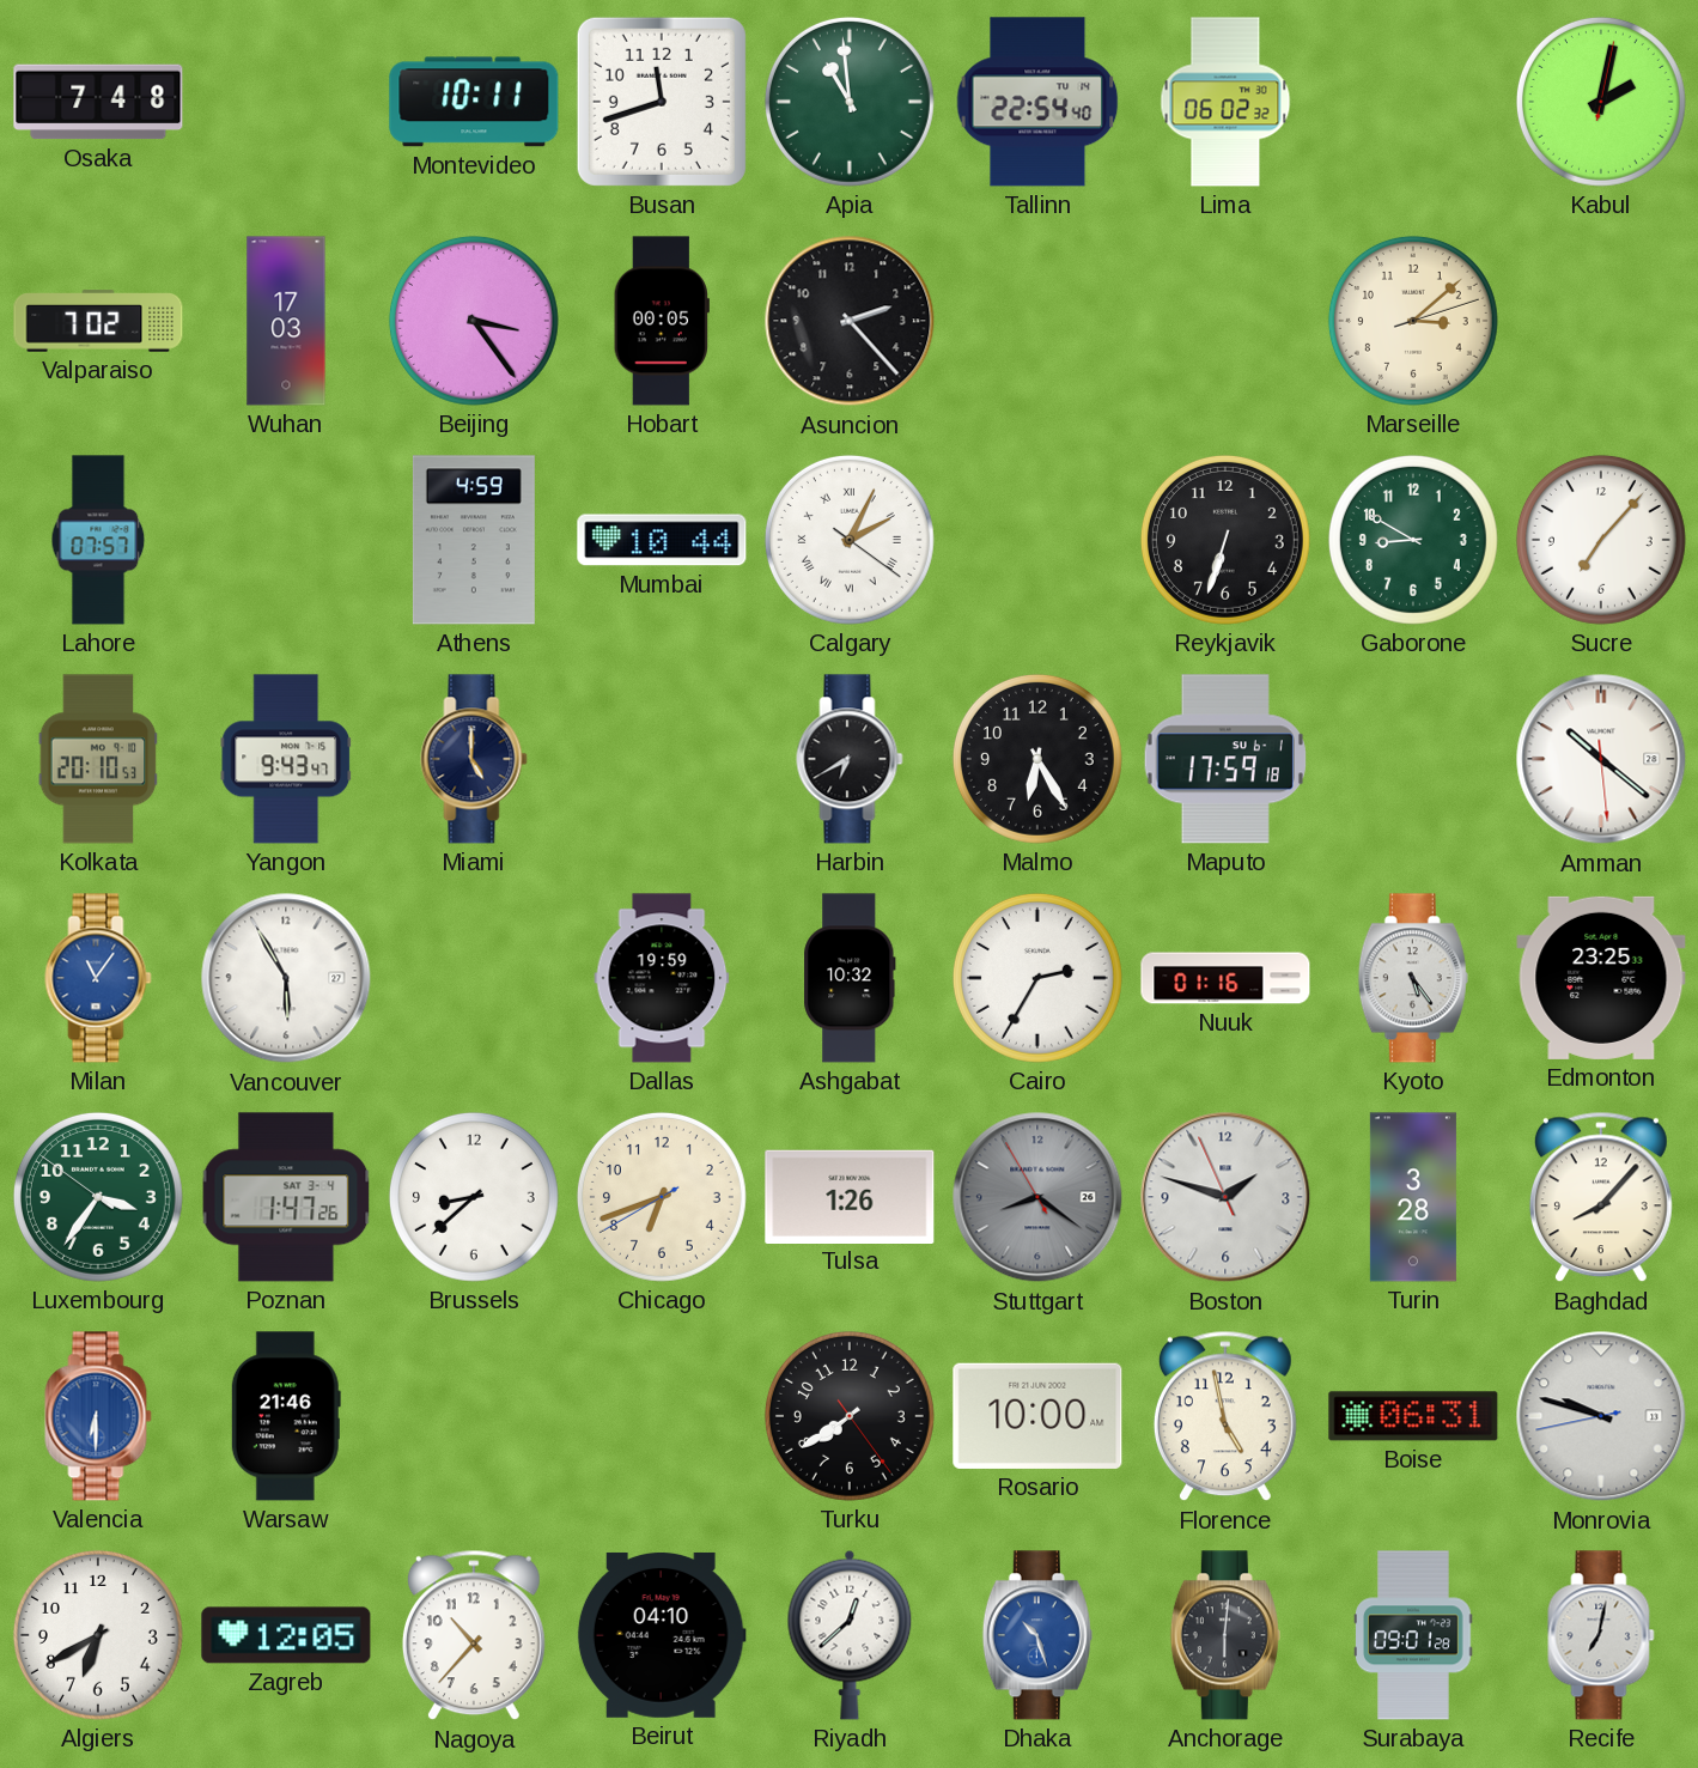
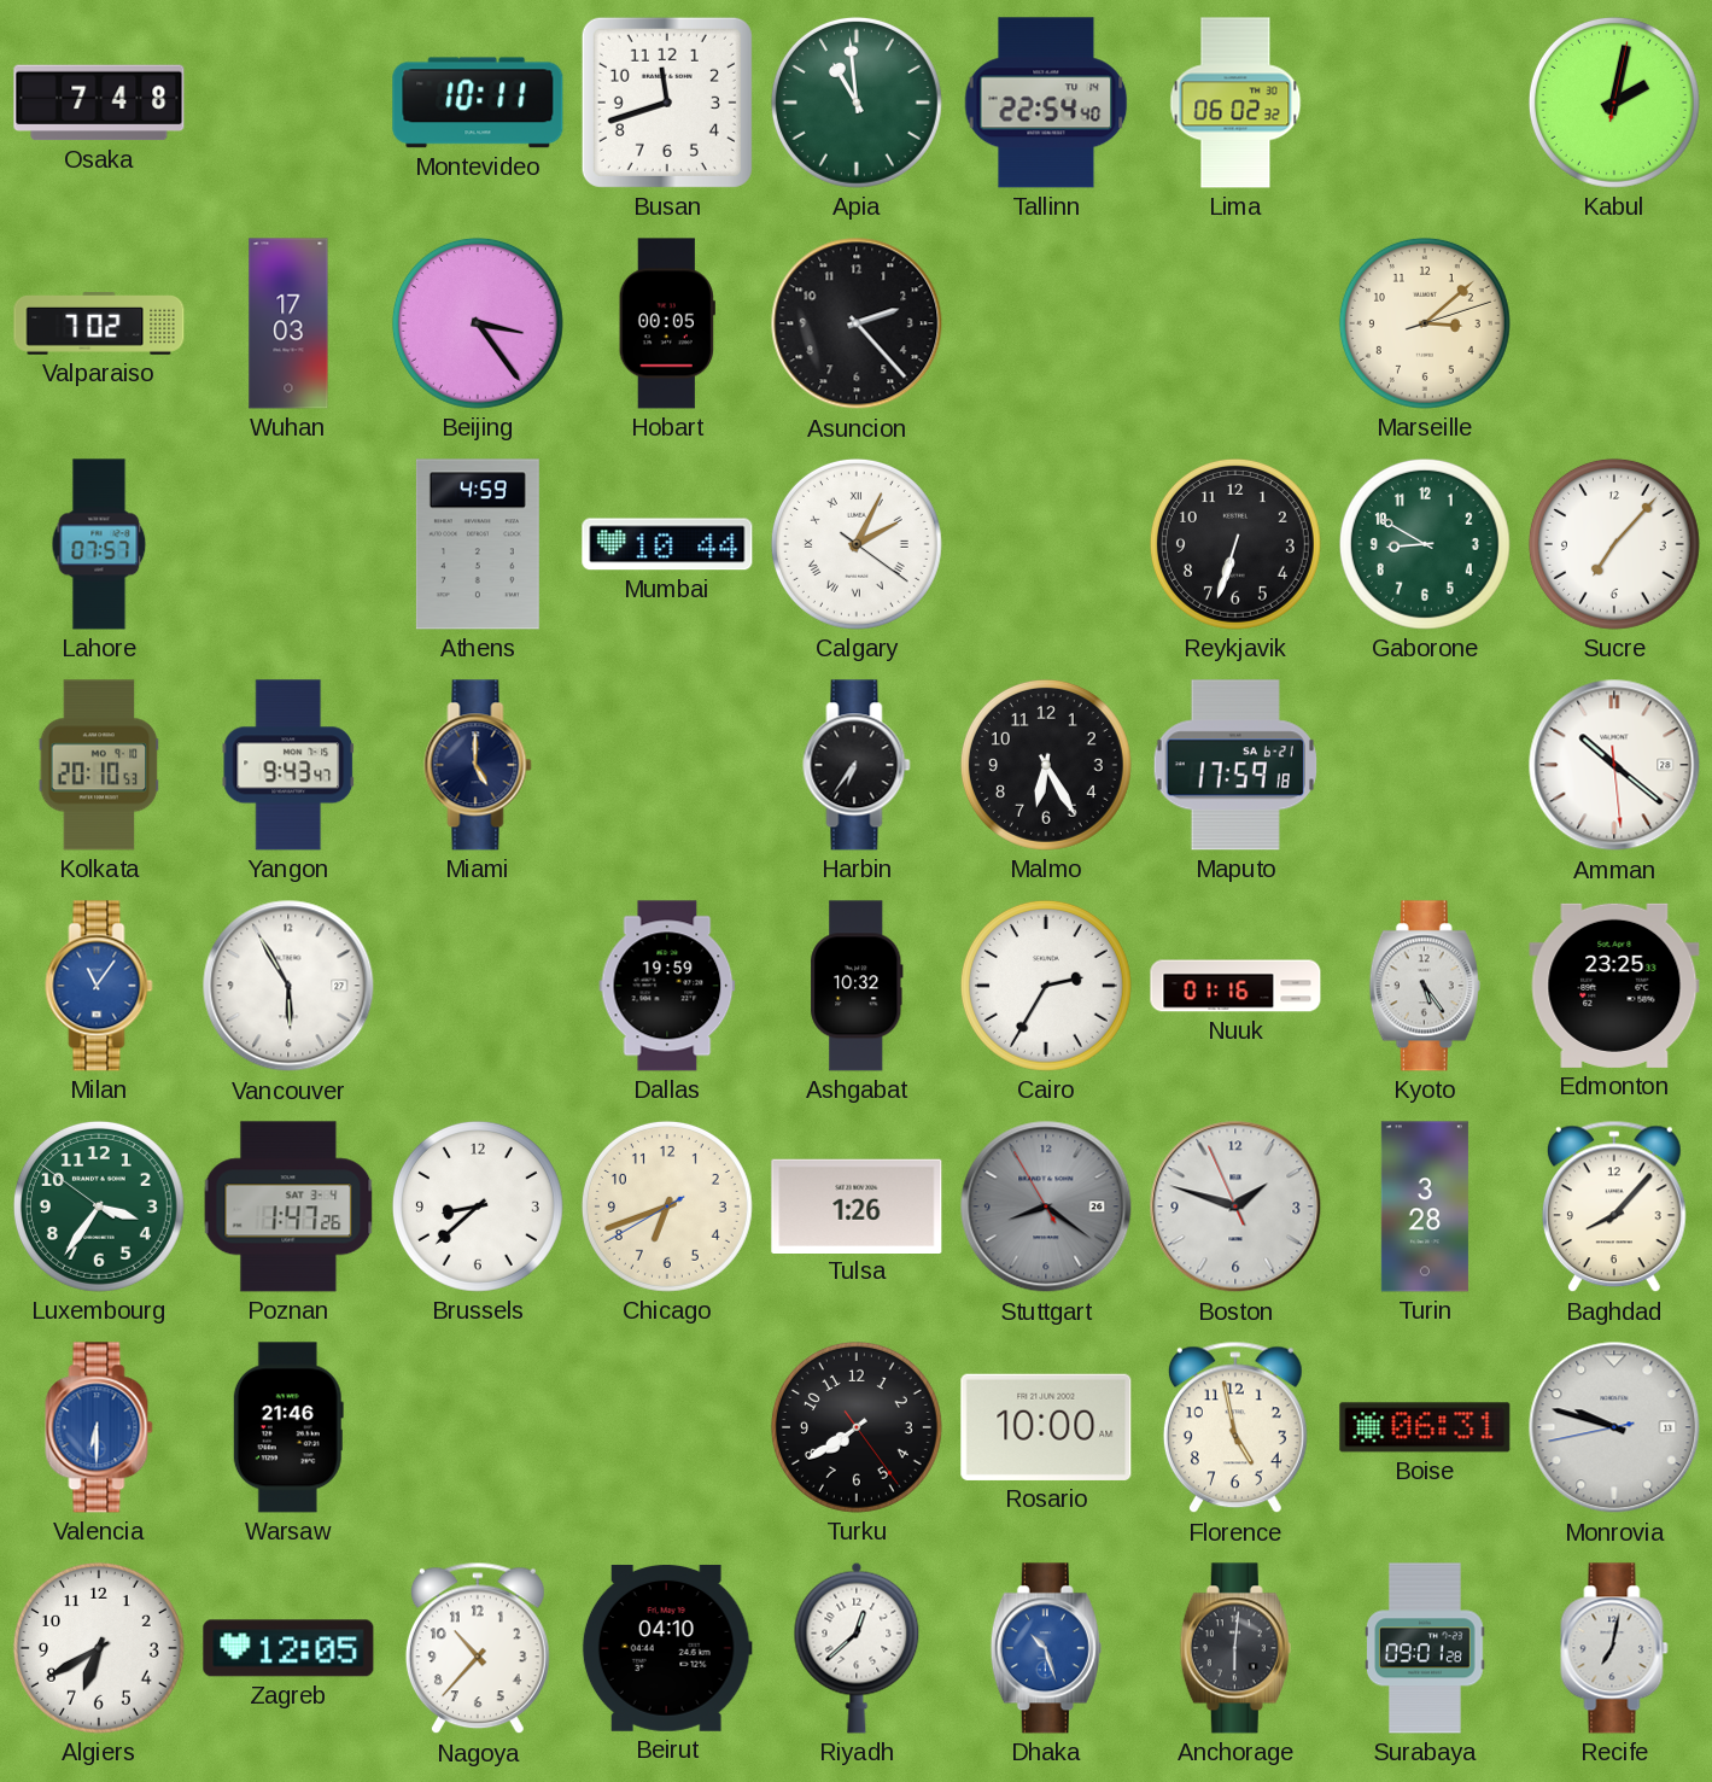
Harbin: 6:40 -> 6:36
Maputo date: SU 6-1 -> SA 6-21
